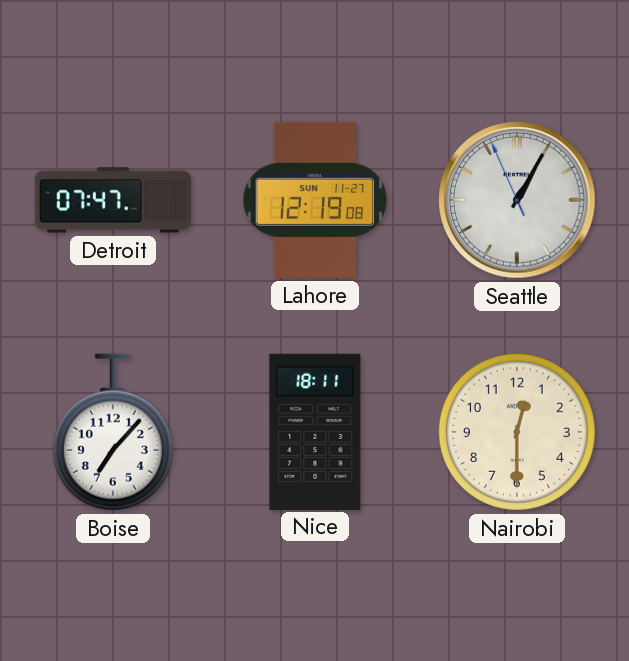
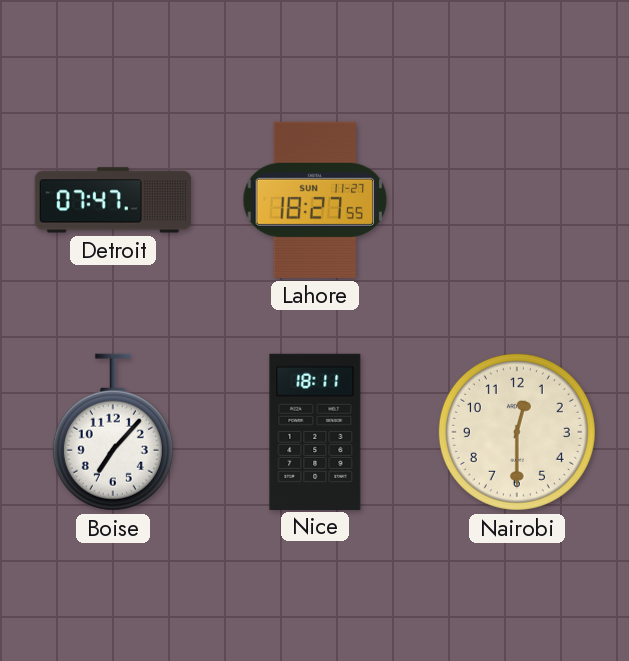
Lahore: 12:19 -> 18:27
Seattle: 1:04 -> none
